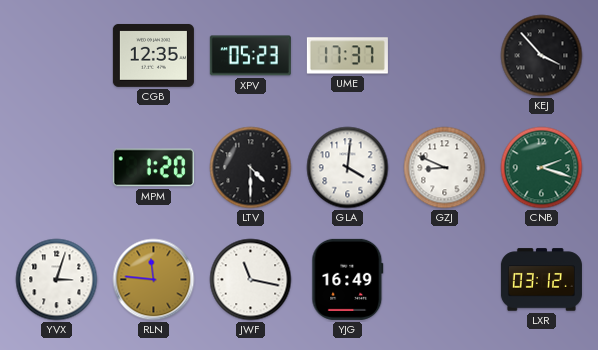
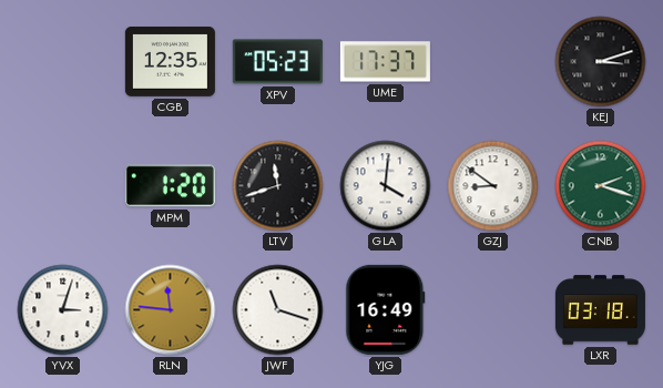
KEJ: 3:53 -> 3:12
LTV: 4:30 -> 11:42
GZJ: 8:49 -> 8:51
JWF: 11:17 -> 11:18
LXR: 03:12 -> 03:18
